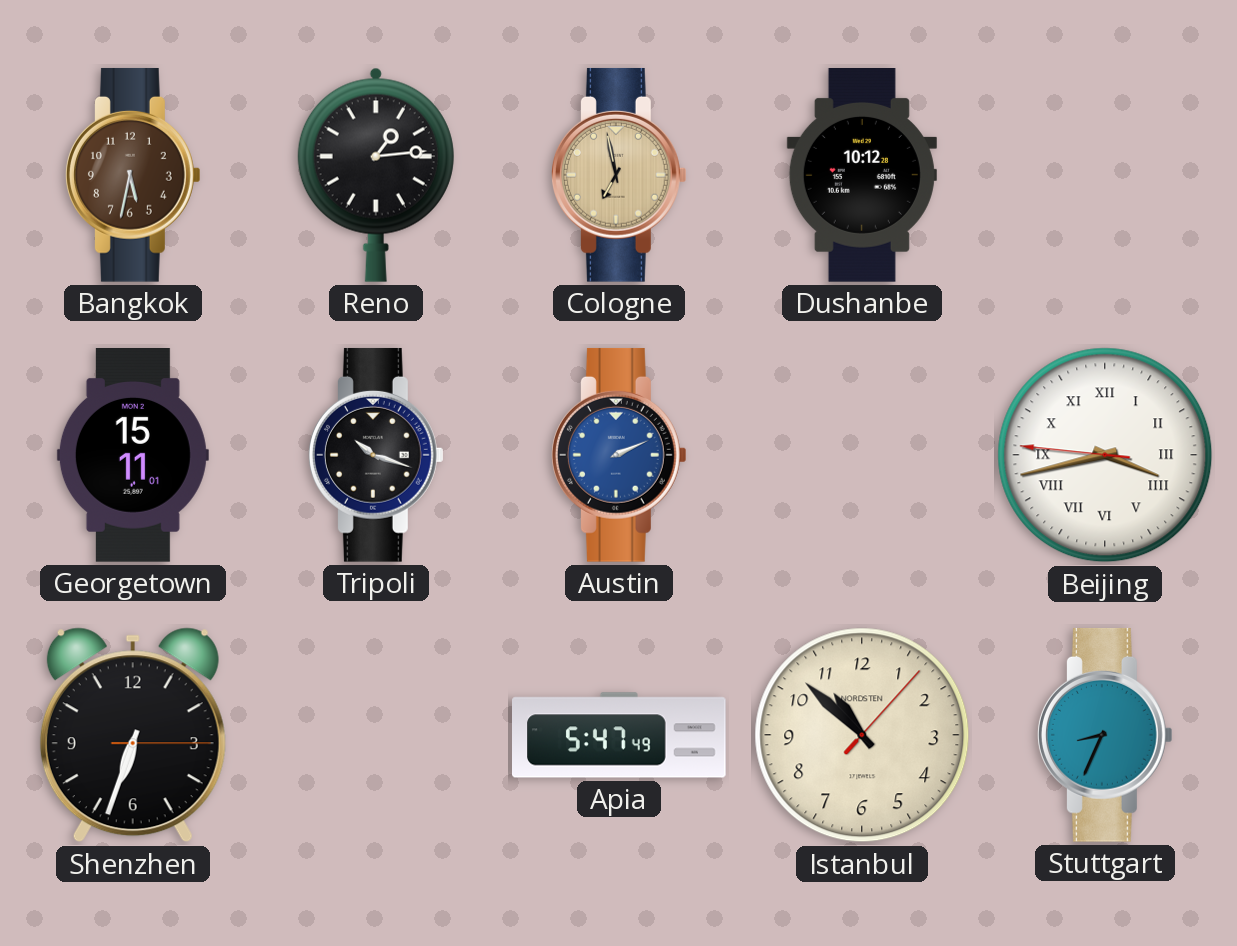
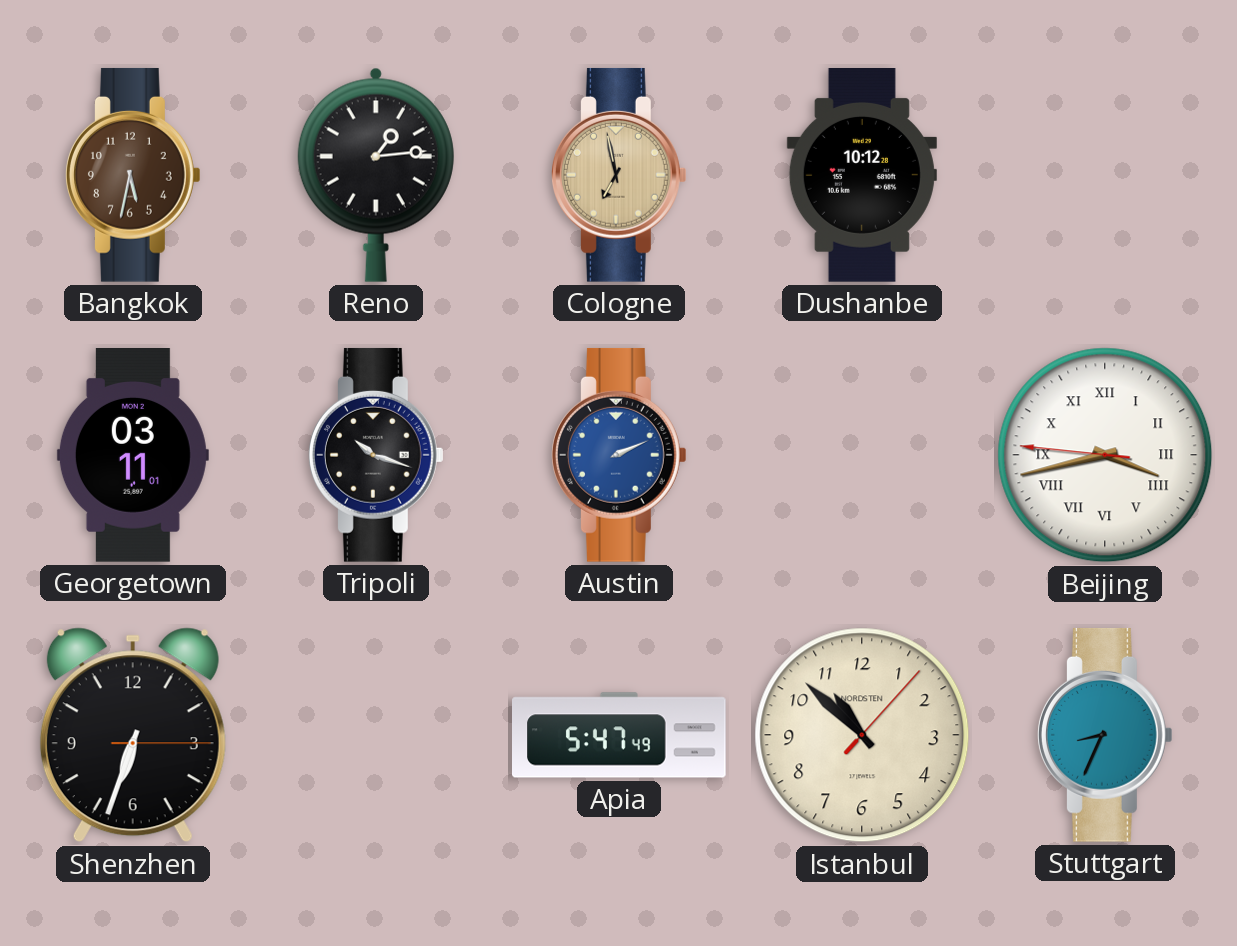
Georgetown: 15:11 -> 03:11
